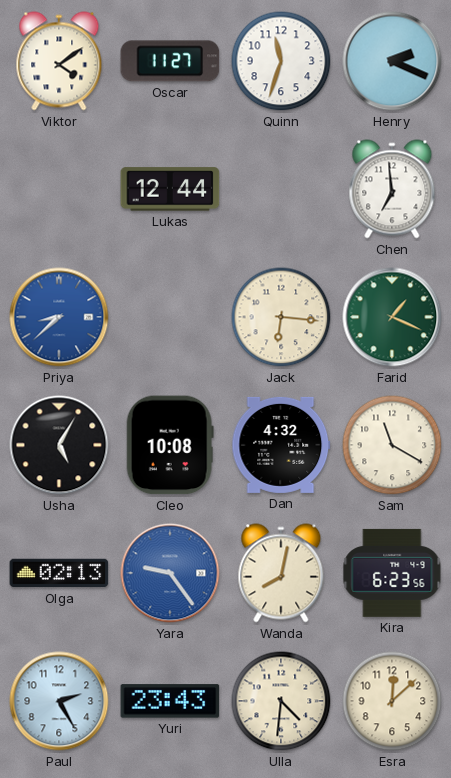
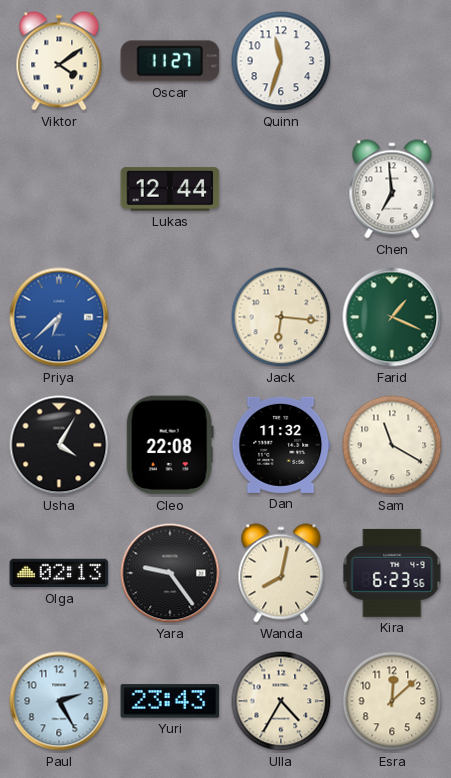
Henry: 2:19 -> none
Priya: 8:38 -> 6:38
Usha: 5:05 -> 4:05
Cleo: 10:08 -> 22:08
Dan: 4:32 -> 11:32
Yara dial: blue -> black
Ulla: 4:31 -> 4:35
